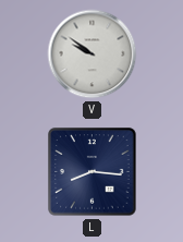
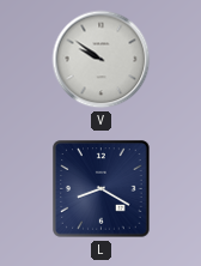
L: 8:16 -> 8:20
